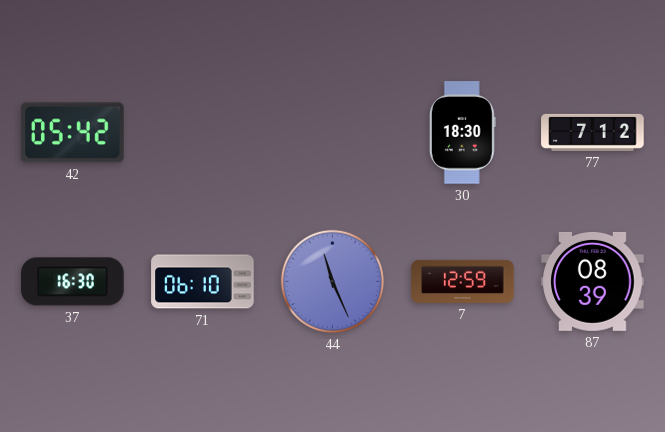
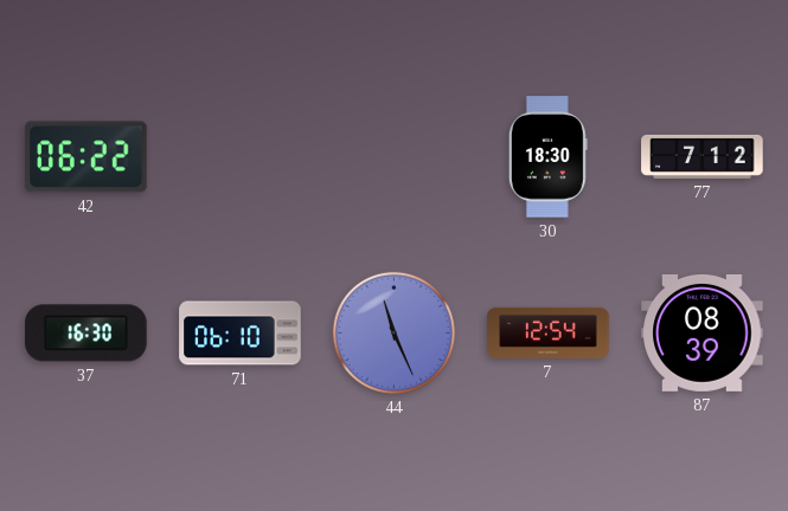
42: 05:42 -> 06:22
7: 12:59 -> 12:54
